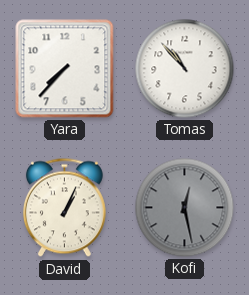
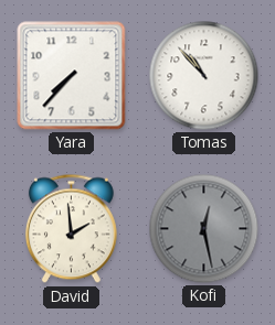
David: 1:04 -> 1:59
